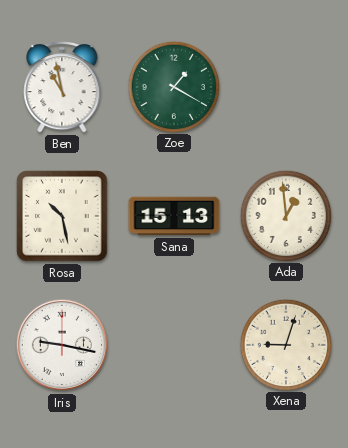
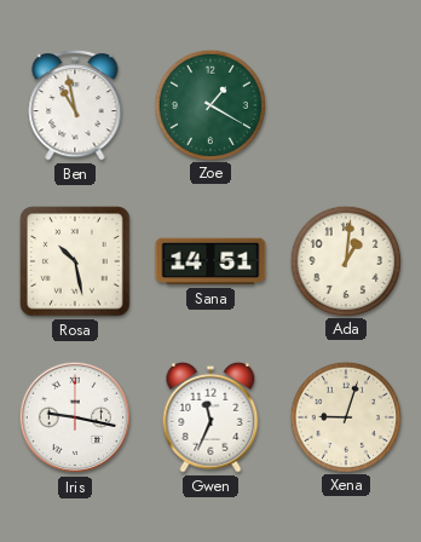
Sana: 15:13 -> 14:51
Ada: 12:59 -> 1:01
Gwen: none -> 11:34
